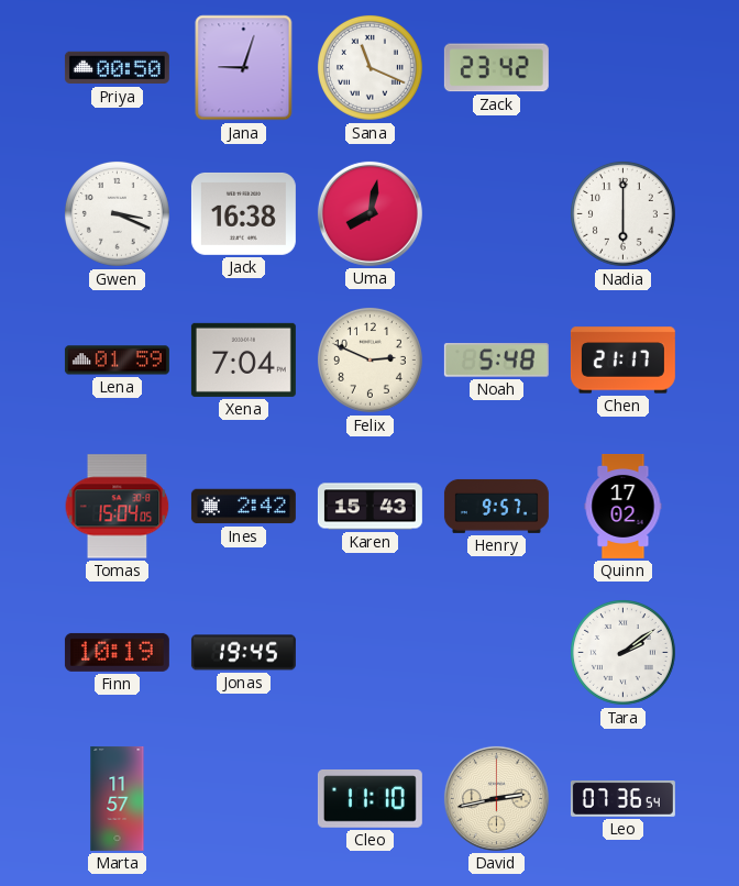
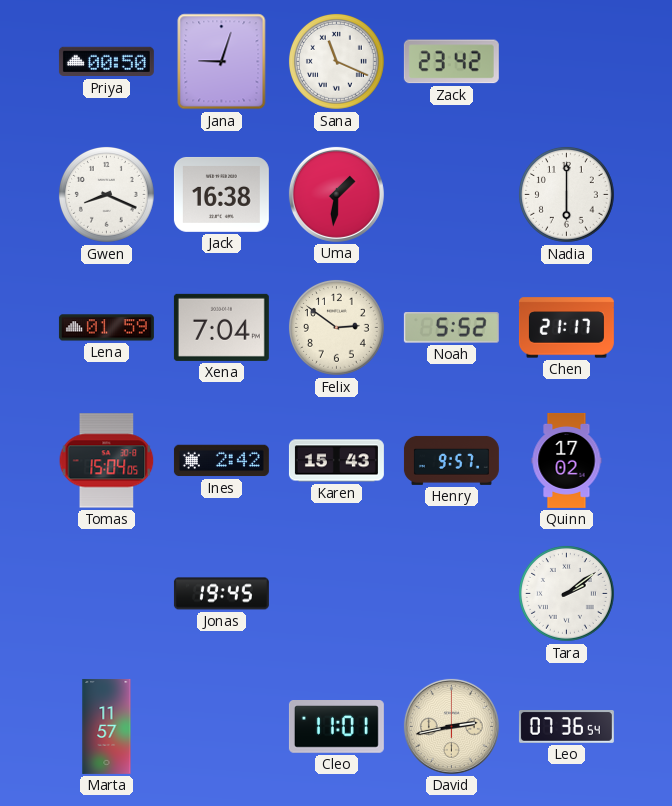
Gwen: 3:19 -> 8:19
Uma: 8:02 -> 1:31
Felix: 2:49 -> 2:51
Noah: 5:48 -> 5:52
Finn: 10:19 -> none
Cleo: 11:10 -> 11:01
